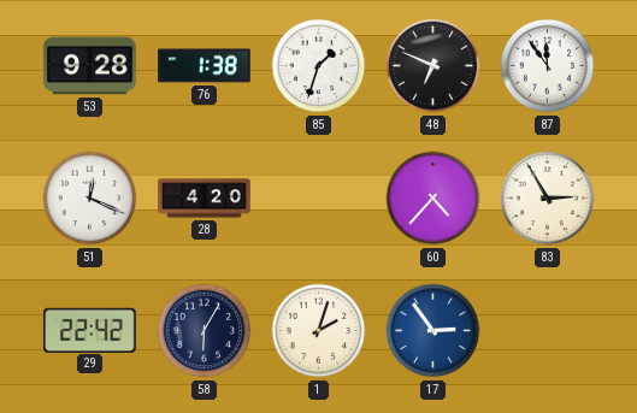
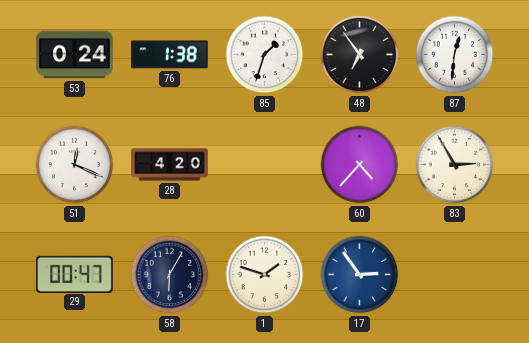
53: 9:28 -> 0:24
48: 6:49 -> 6:54
87: 11:54 -> 12:31
29: 22:42 -> 00:47
1: 2:03 -> 1:48
